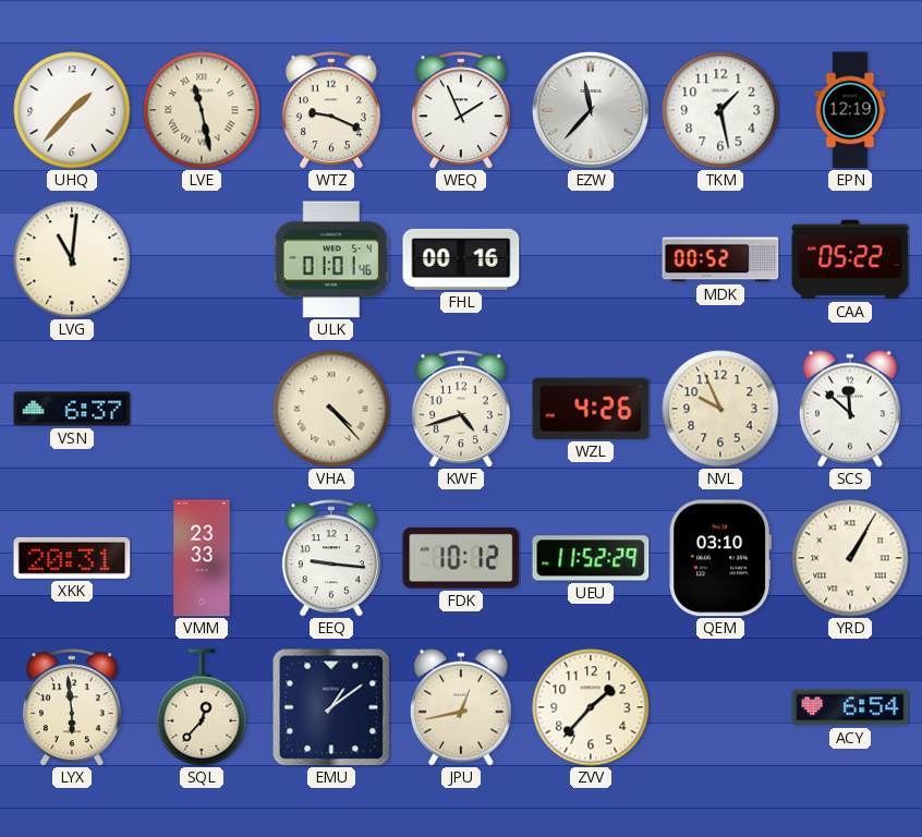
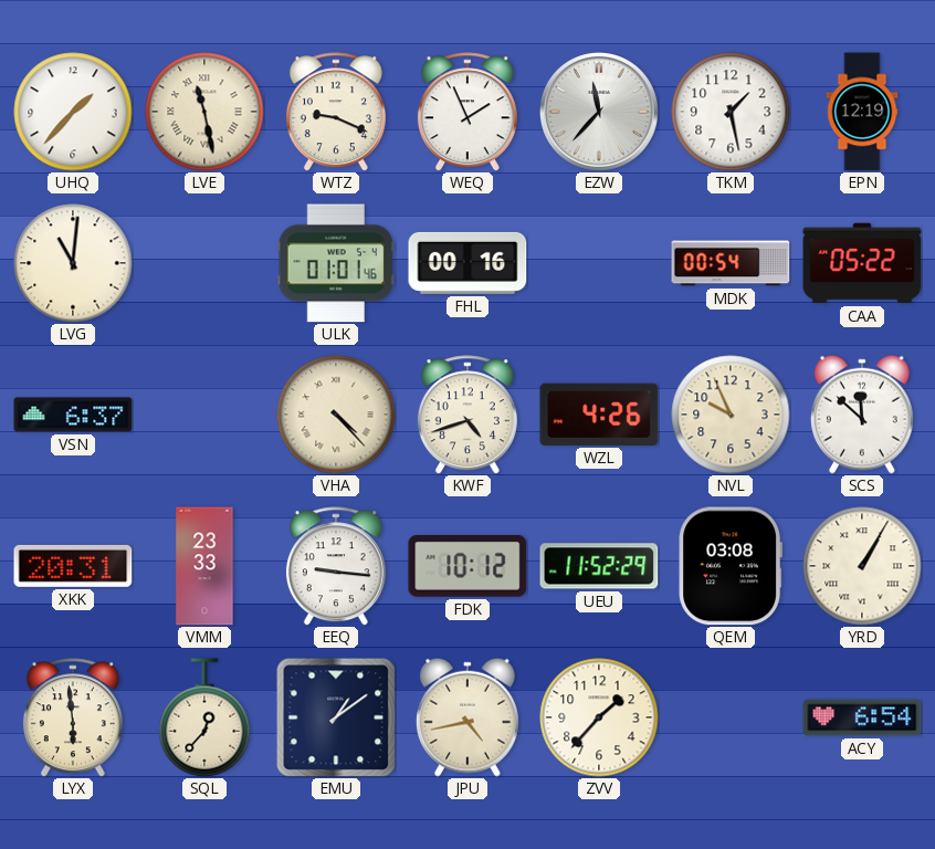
MDK: 00:52 -> 00:54
QEM: 03:10 -> 03:08
JPU: 12:43 -> 4:43
